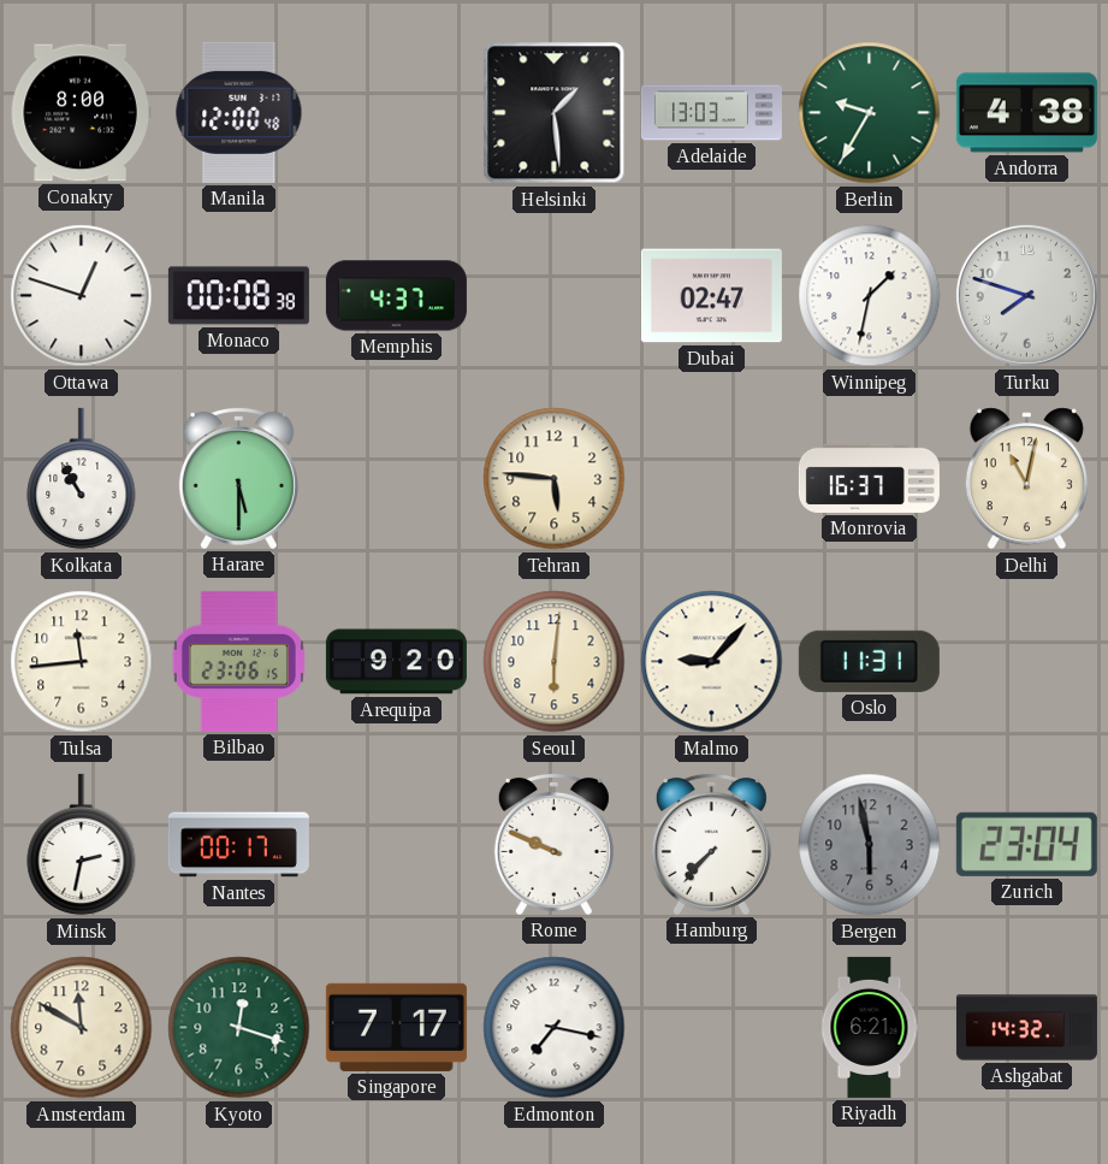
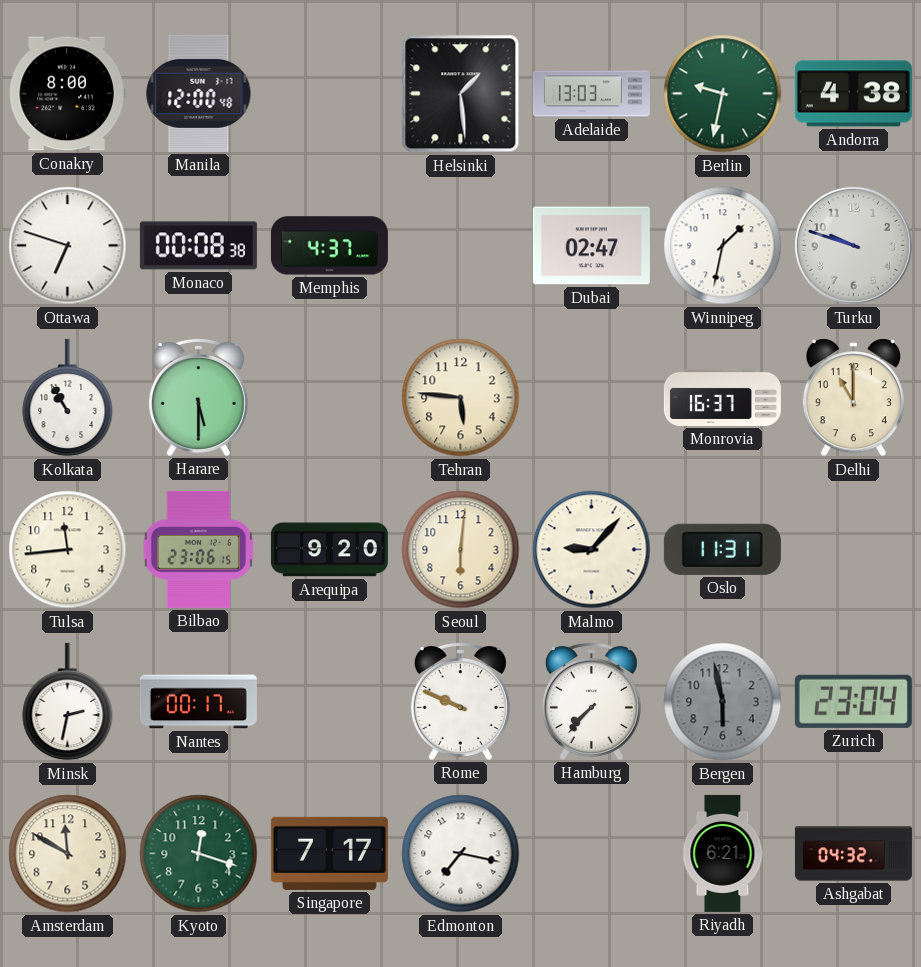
Berlin: 9:35 -> 9:32
Ottawa: 12:48 -> 6:48
Turku: 7:48 -> 9:48
Delhi: 11:02 -> 11:00
Ashgabat: 14:32 -> 04:32
